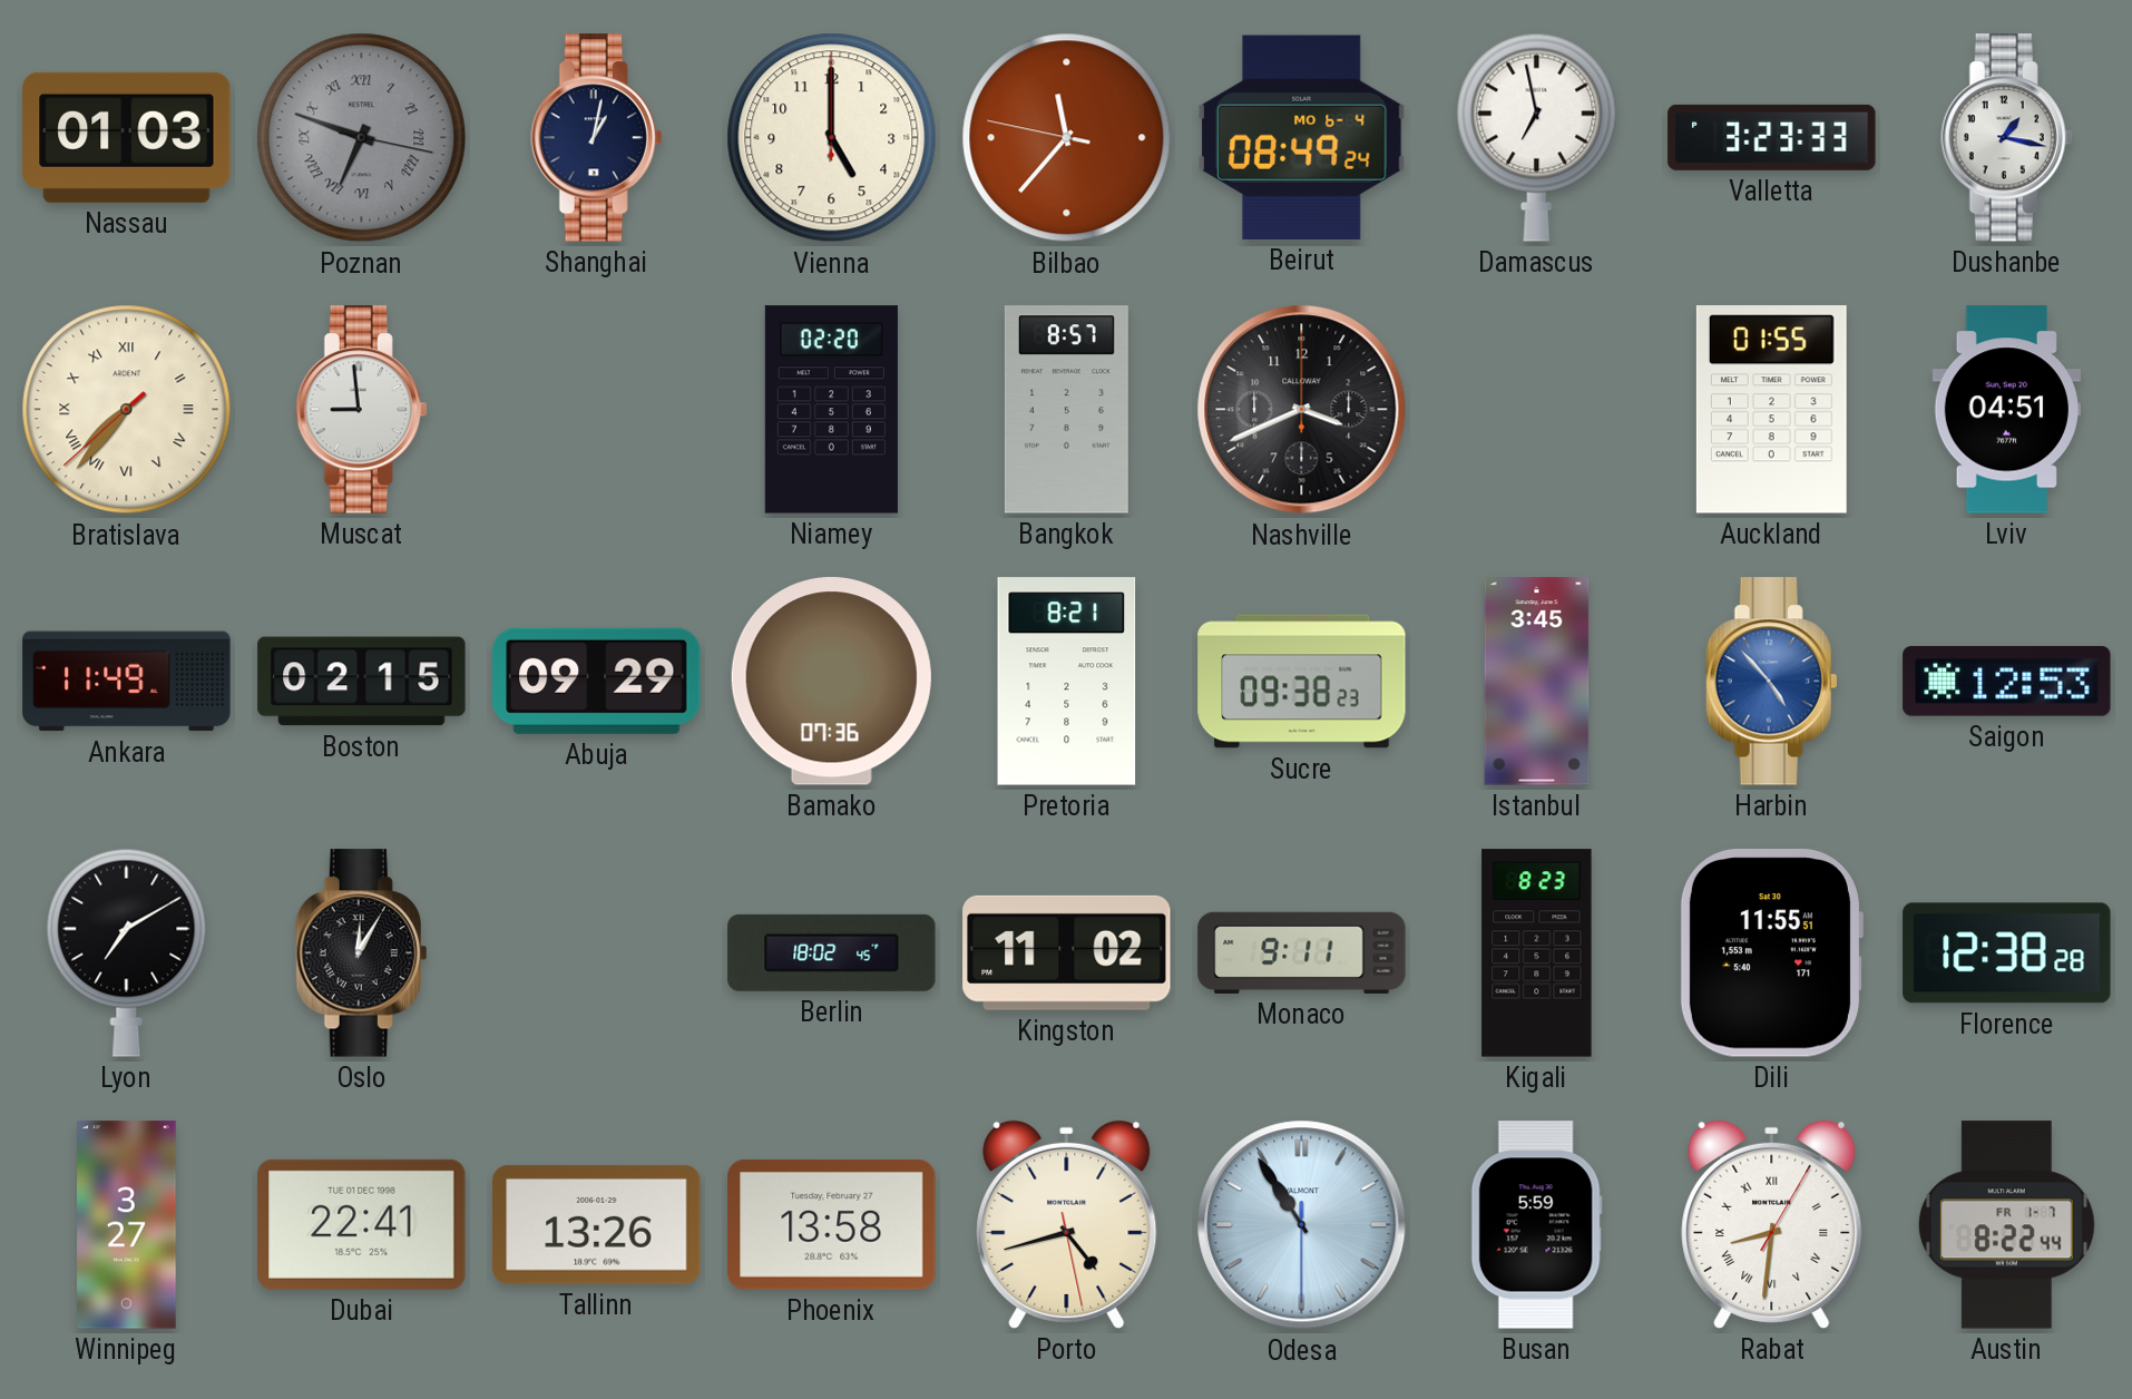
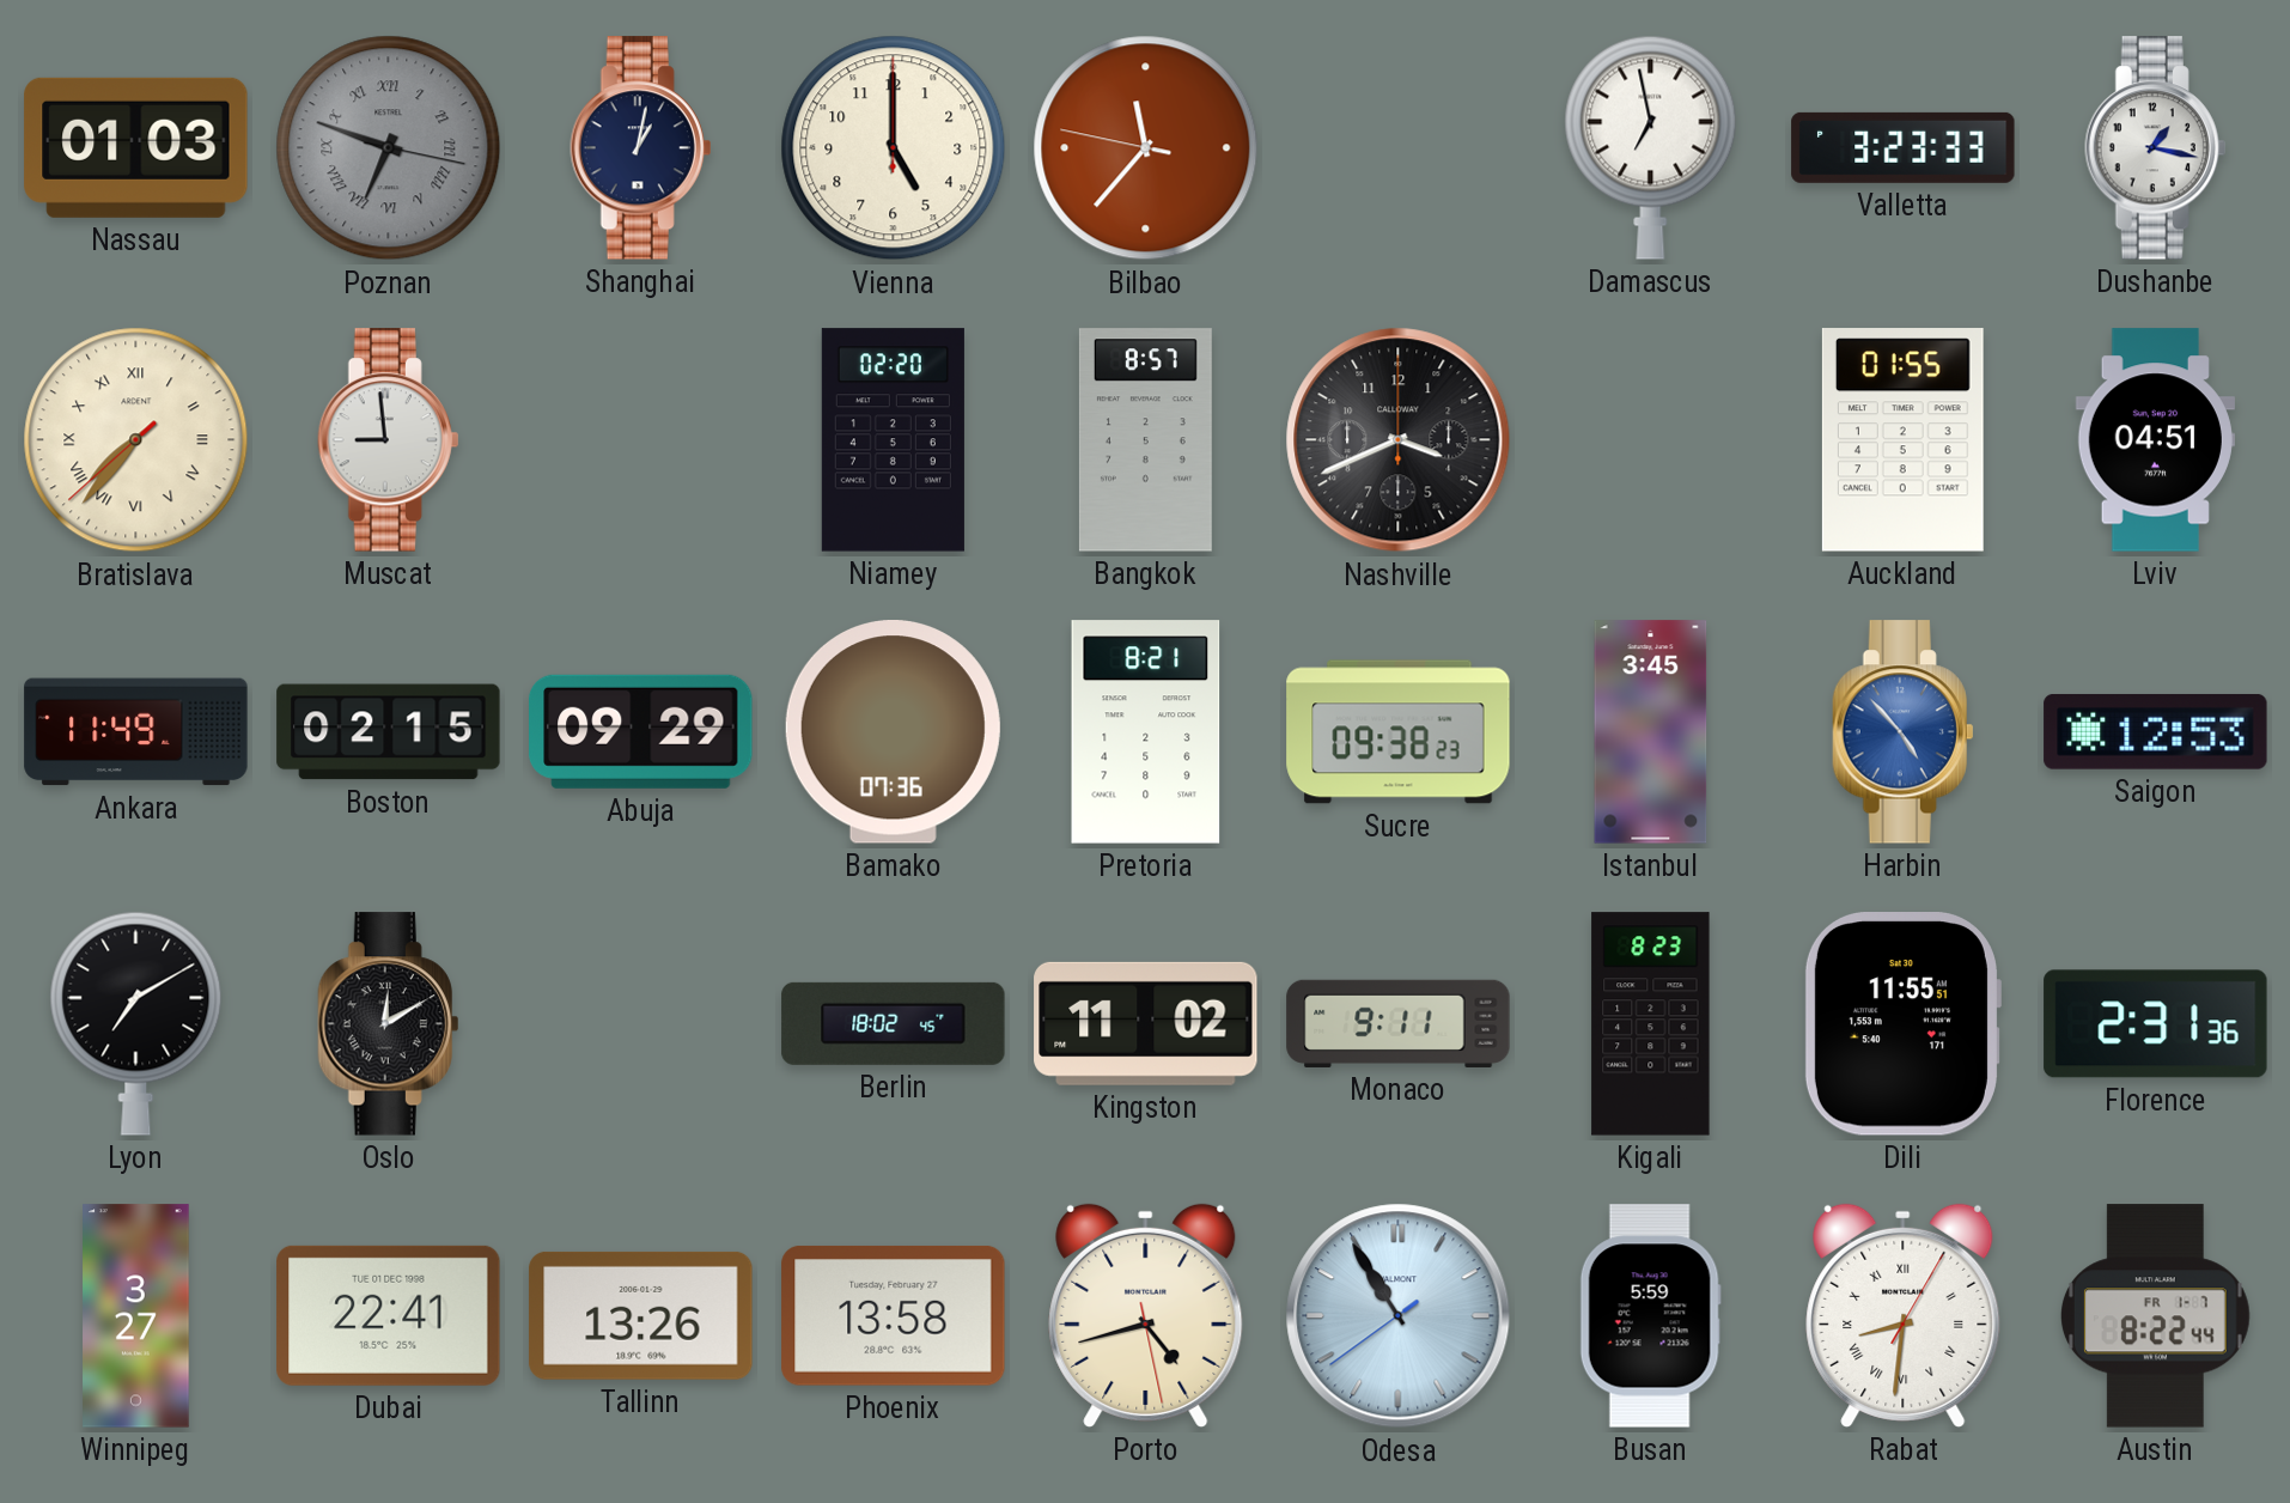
Beirut: 08:49 -> none
Oslo: 12:05 -> 12:10
Florence: 12:38 -> 2:31
Odesa: 10:54:30 -> 10:54:39
